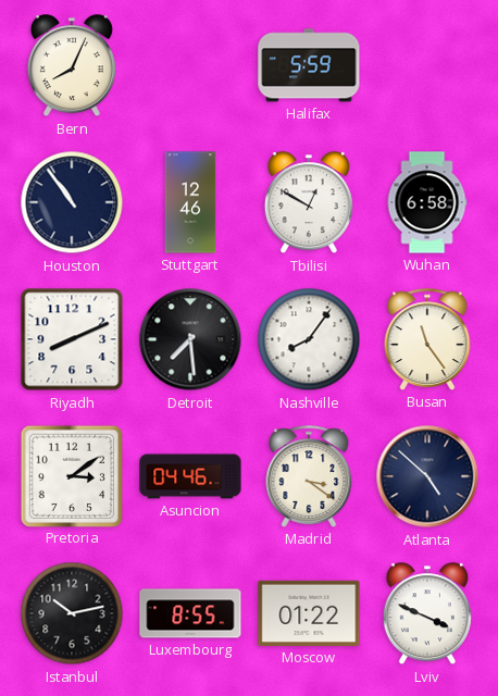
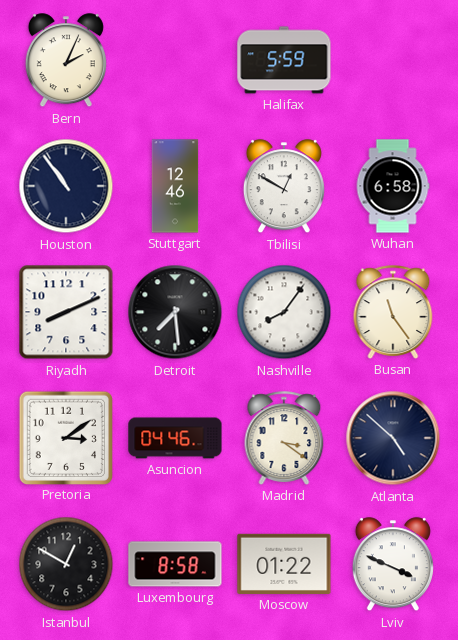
Bern: 8:04 -> 2:04
Istanbul: 10:13 -> 12:50
Luxembourg: 8:55 -> 8:58
